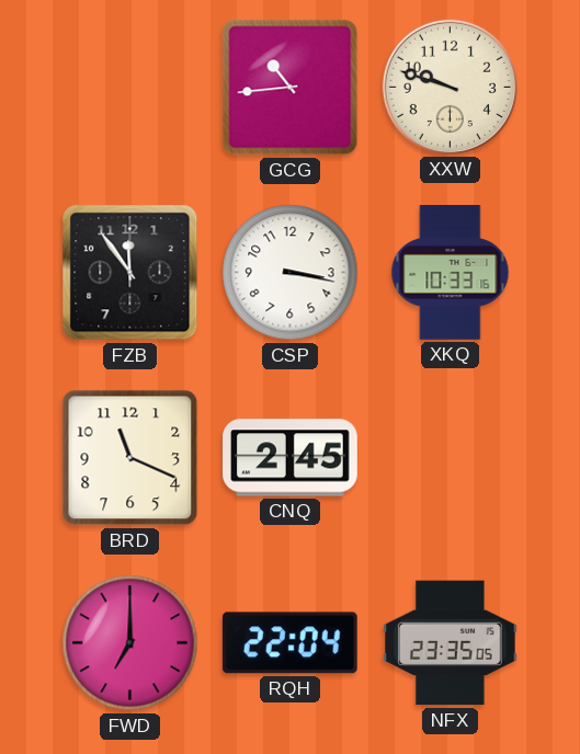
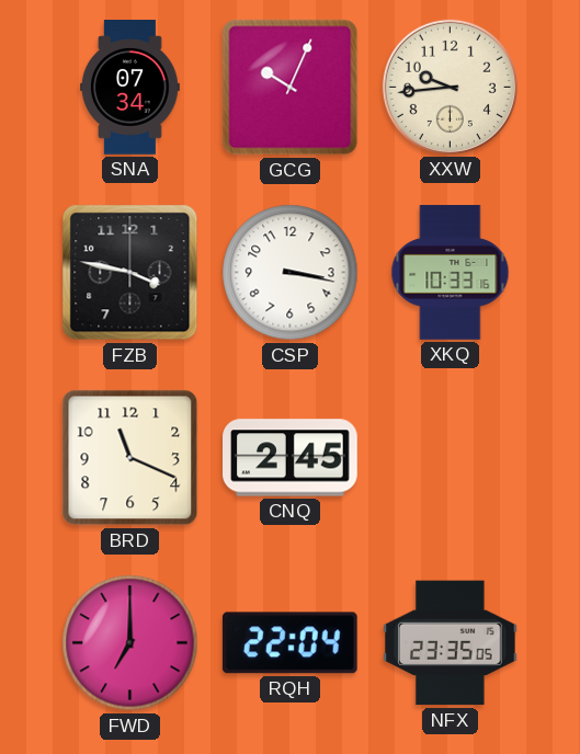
SNA: none -> 07:34
GCG: 10:44 -> 10:04
XXW: 9:48 -> 9:44
FZB: 11:54 -> 3:47
